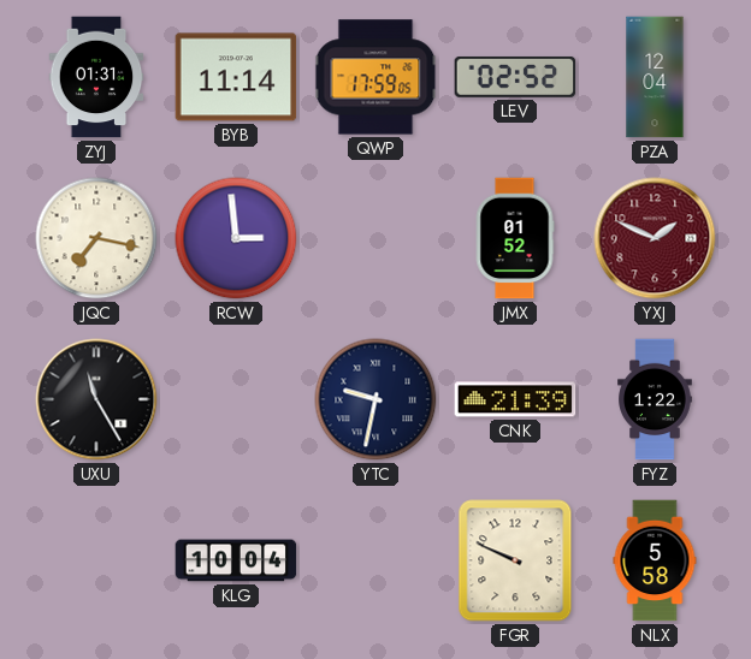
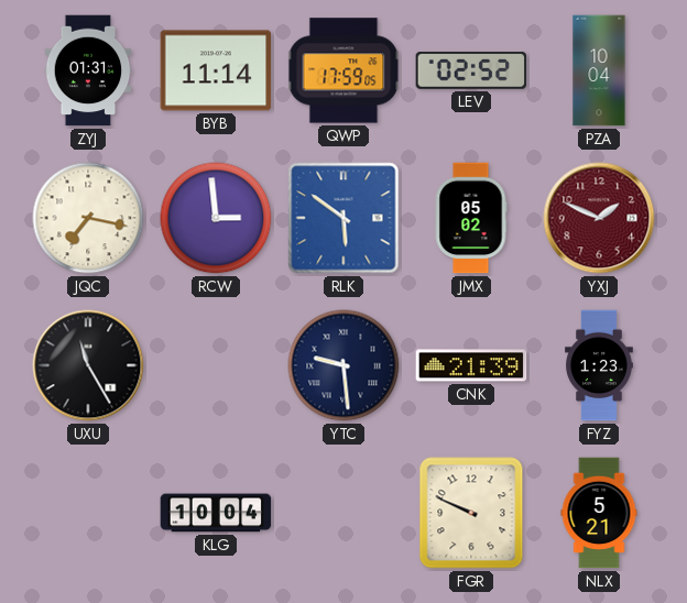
PZA: 12:04 -> 10:04
RLK: none -> 5:51
JMX: 01:52 -> 05:02
YTC: 9:32 -> 9:29
FYZ: 1:22 -> 1:23
NLX: 5:58 -> 5:21
